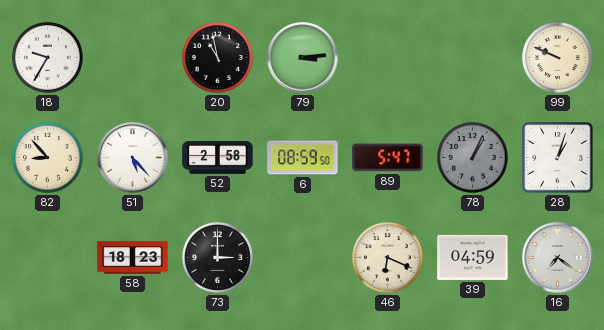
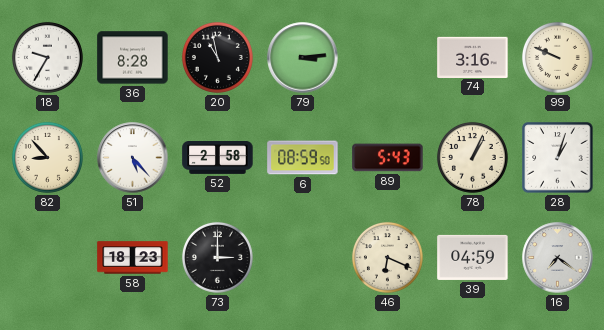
36: none -> 8:28
74: none -> 3:16
89: 5:47 -> 5:43
78 dial: grey -> cream
